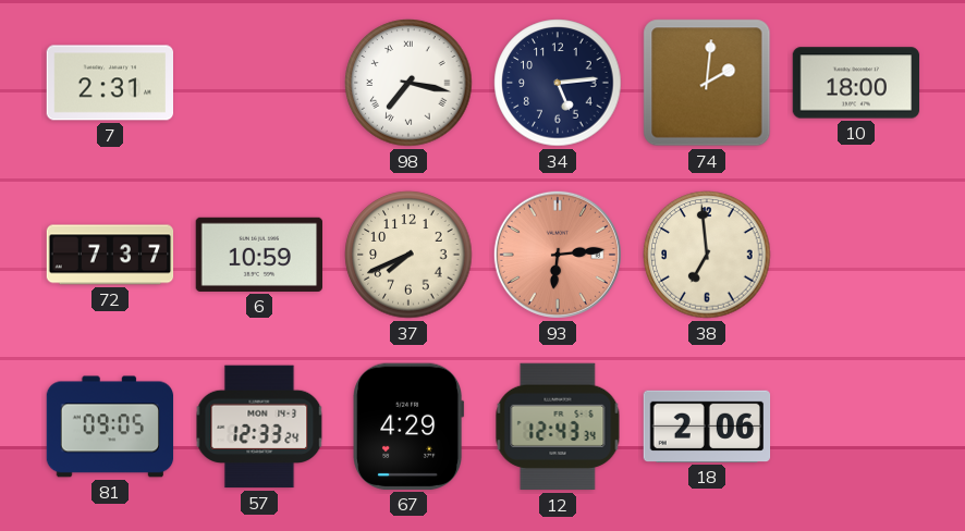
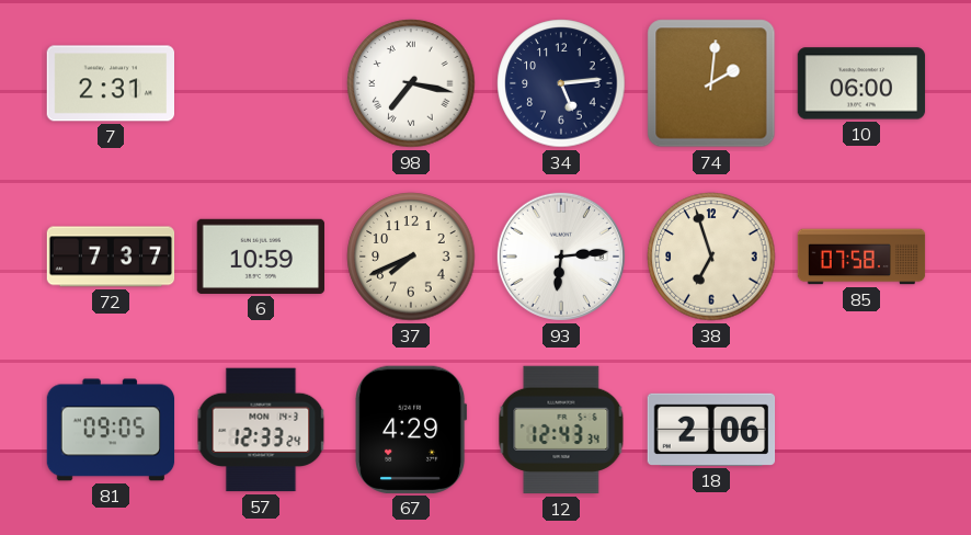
10: 18:00 -> 06:00
93 dial: salmon -> white
38: 6:59 -> 6:57
85: none -> 07:58
